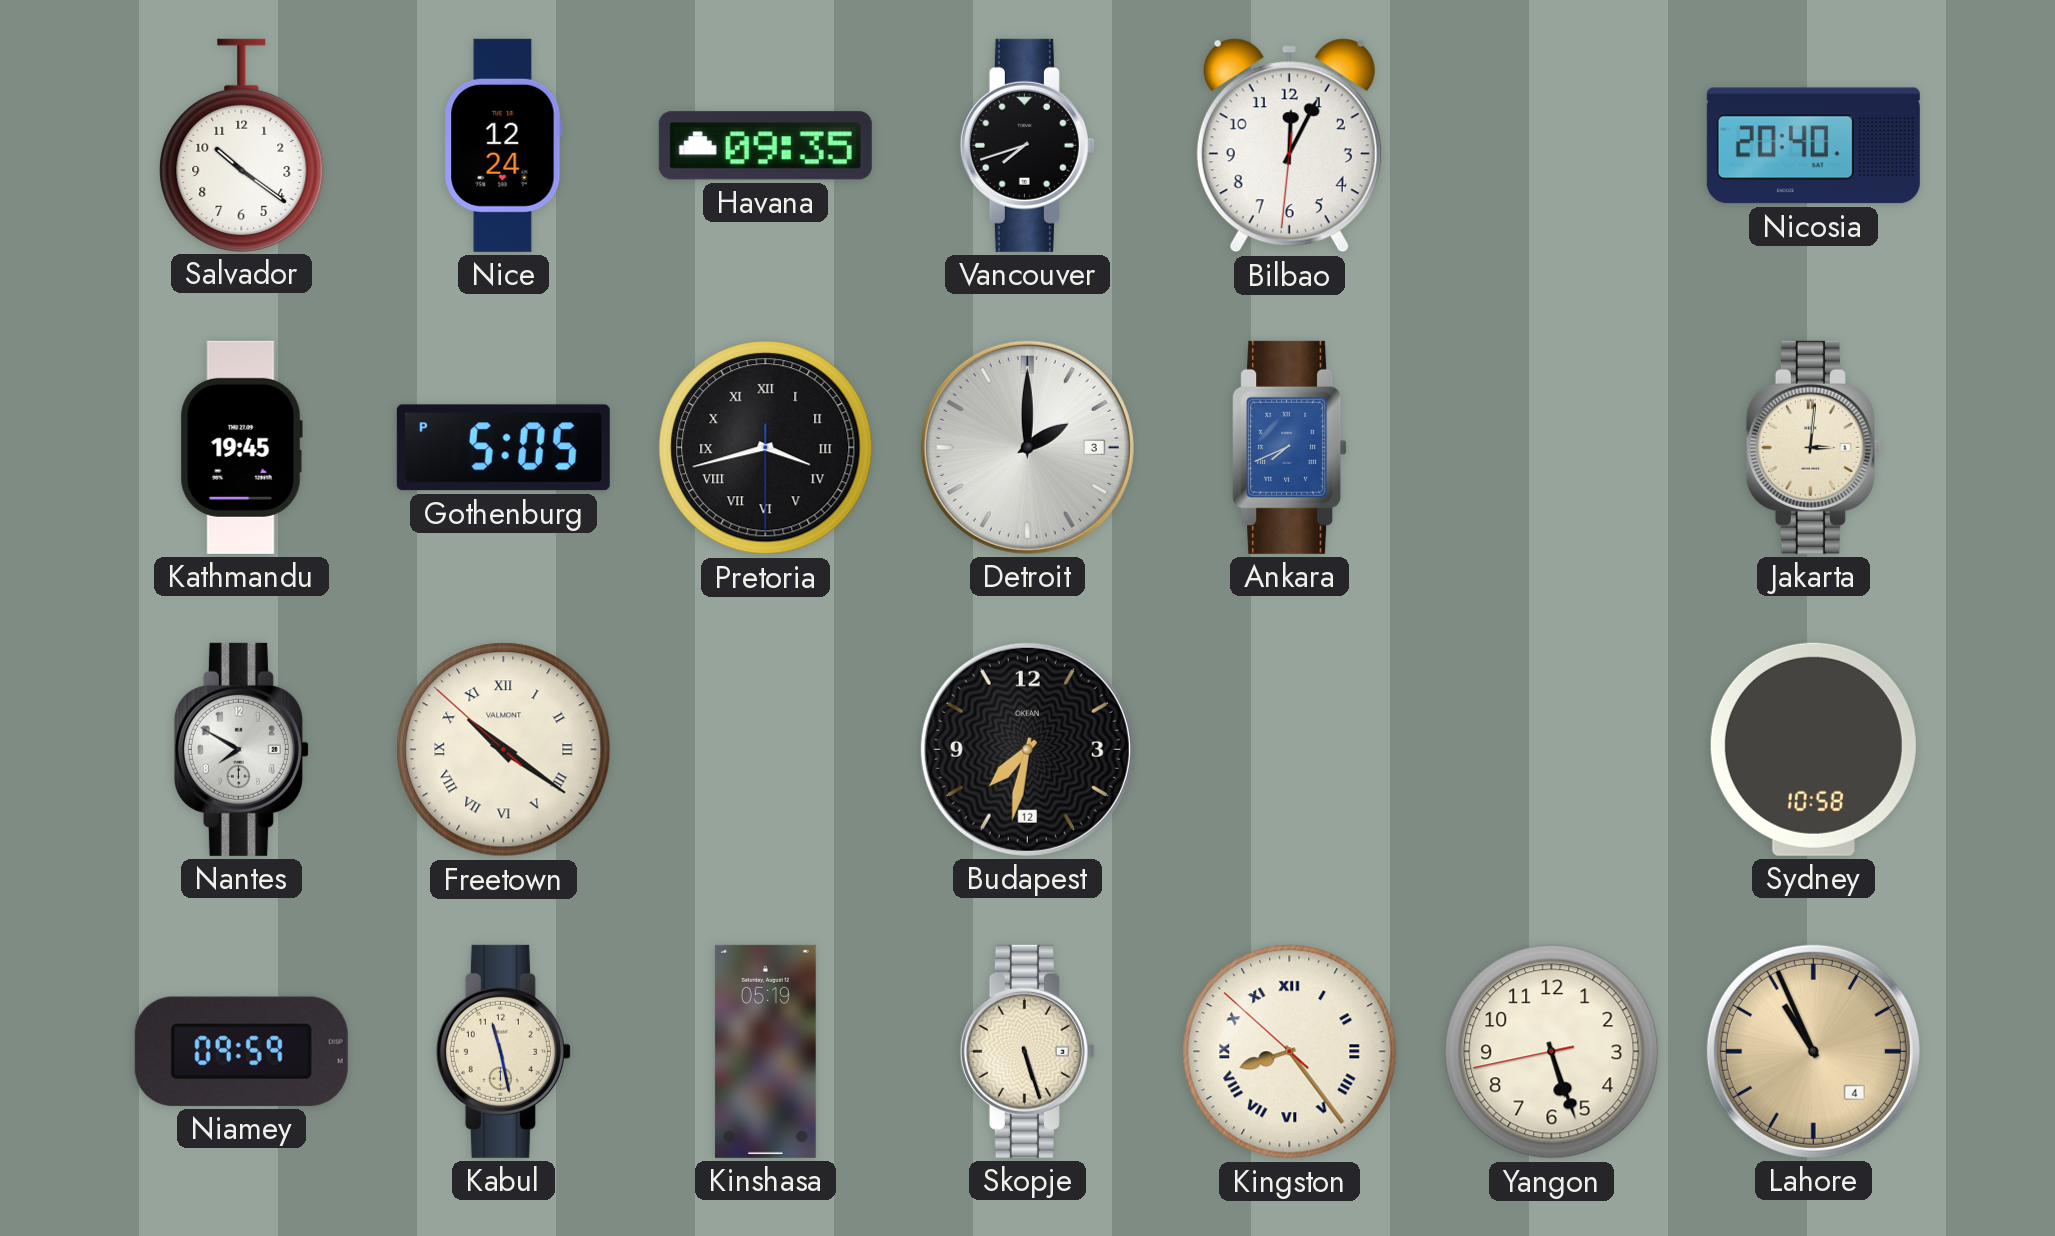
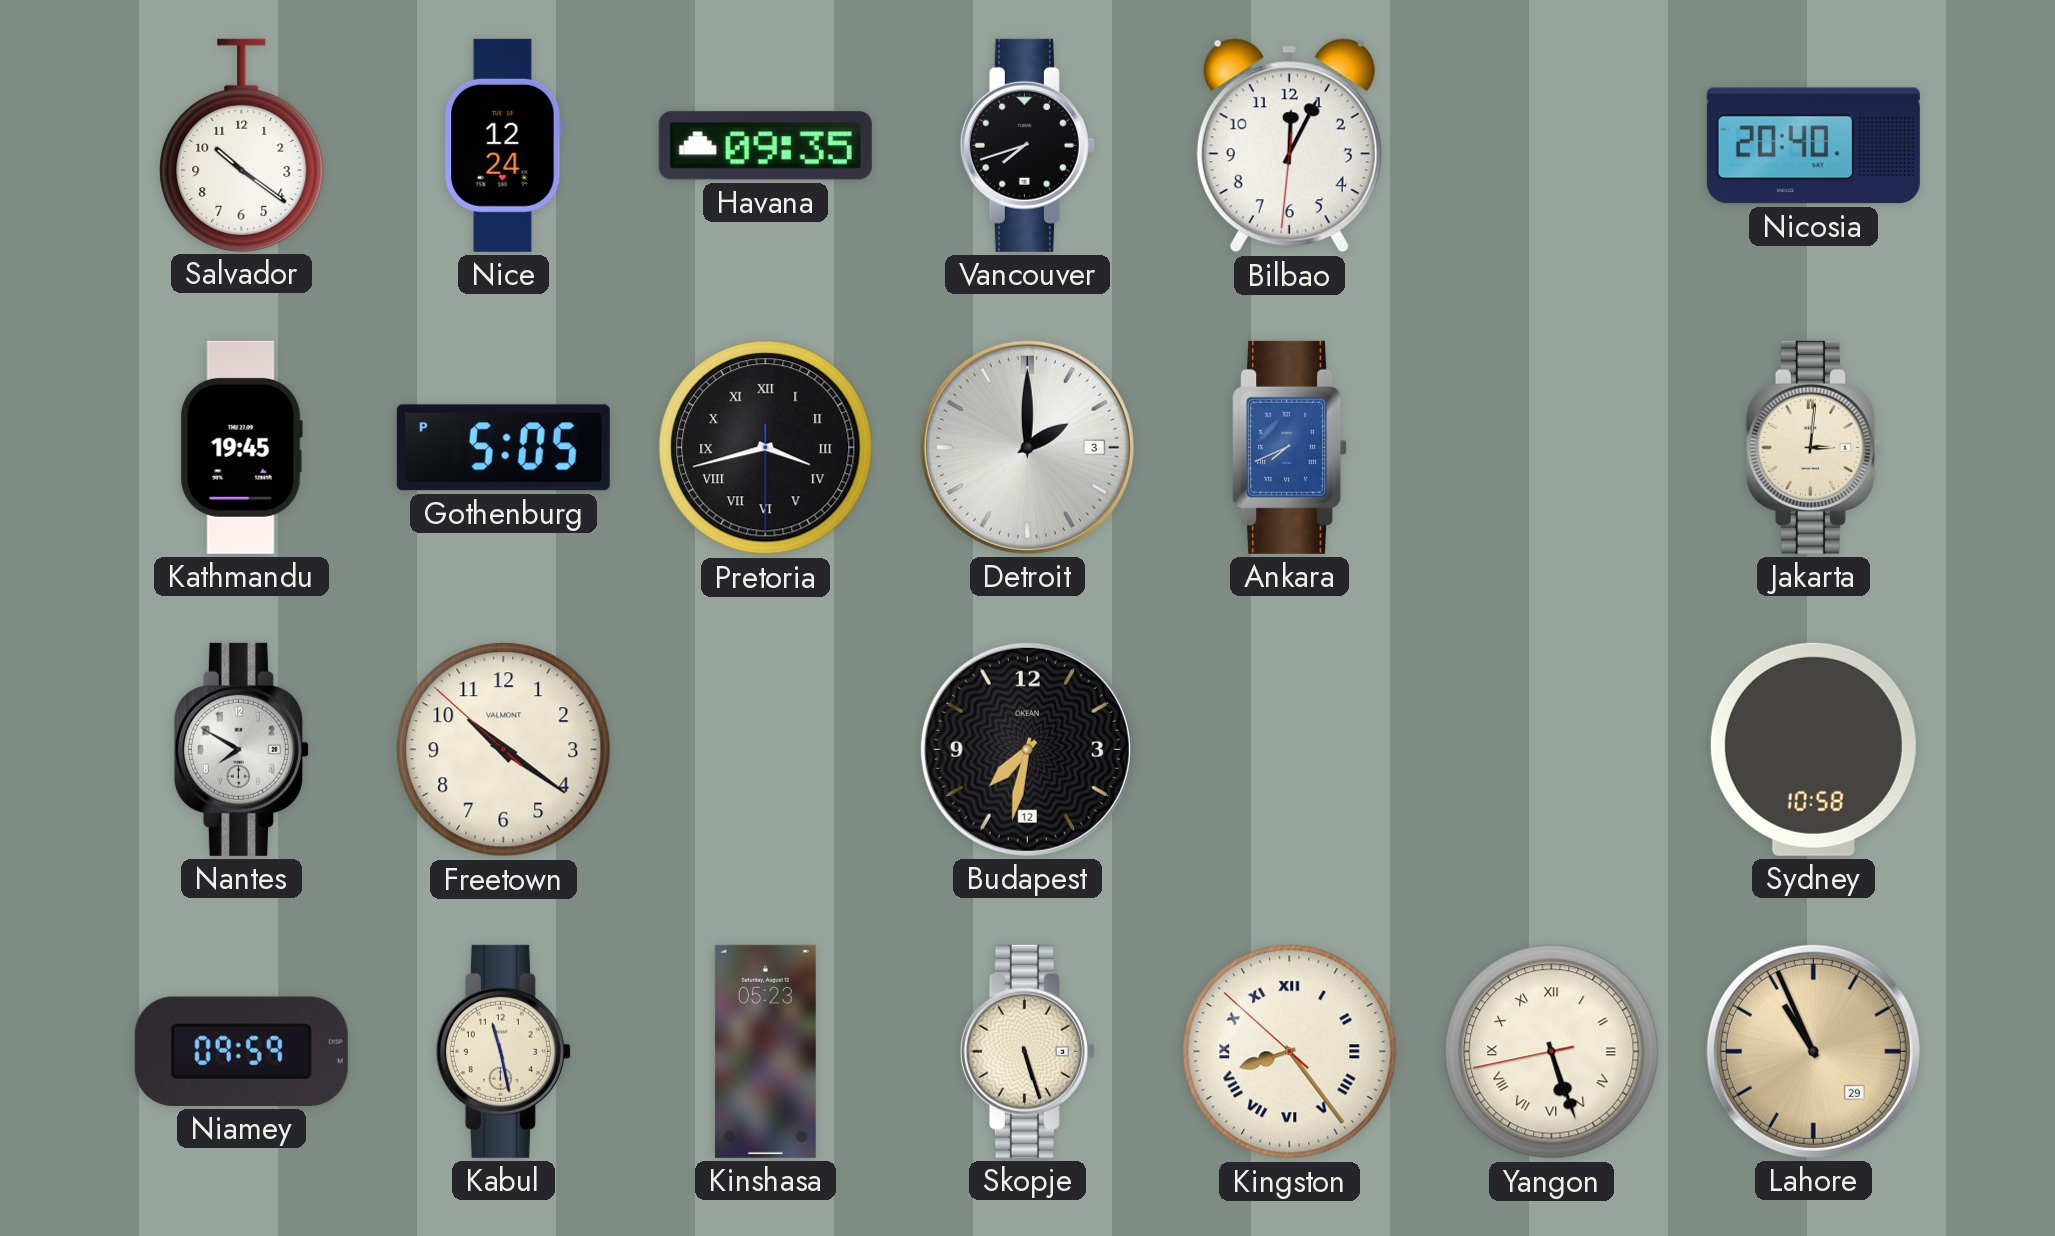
Freetown numerals: Roman -> Arabic
Kinshasa: 05:19 -> 05:23
Yangon numerals: Arabic -> Roman
Lahore date: 4 -> 29
